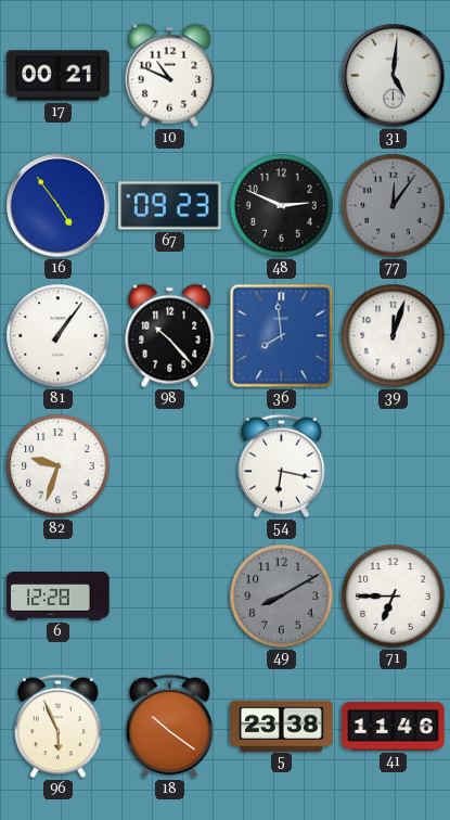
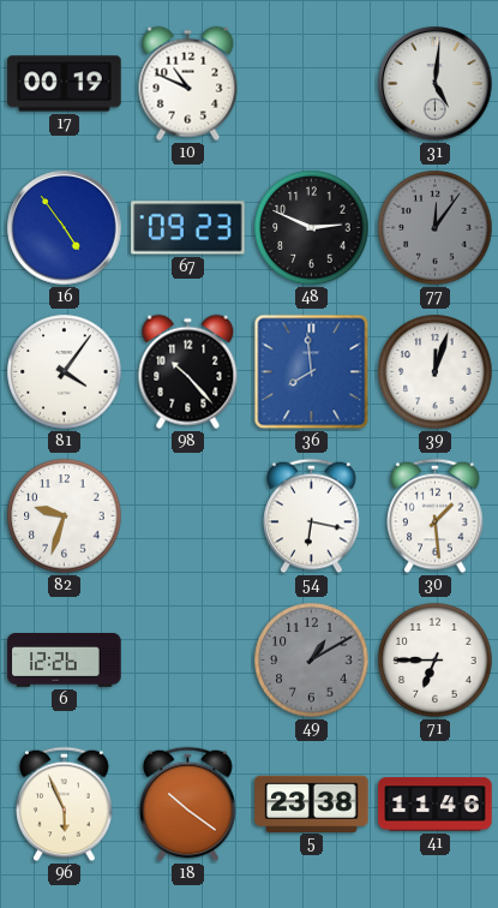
17: 00:21 -> 00:19
81: 1:06 -> 4:06
30: none -> 1:29
6: 12:28 -> 12:26
49: 8:10 -> 1:10
